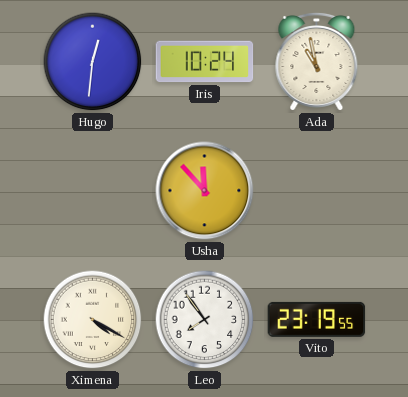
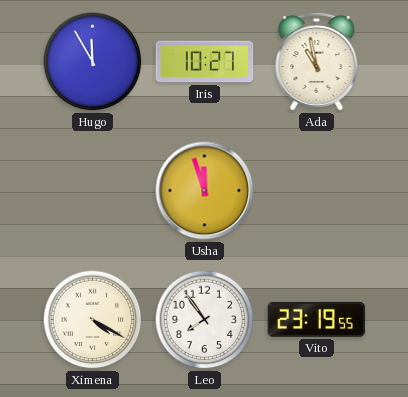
Hugo: 12:31 -> 11:55
Iris: 10:24 -> 10:27
Usha: 11:53 -> 11:57
